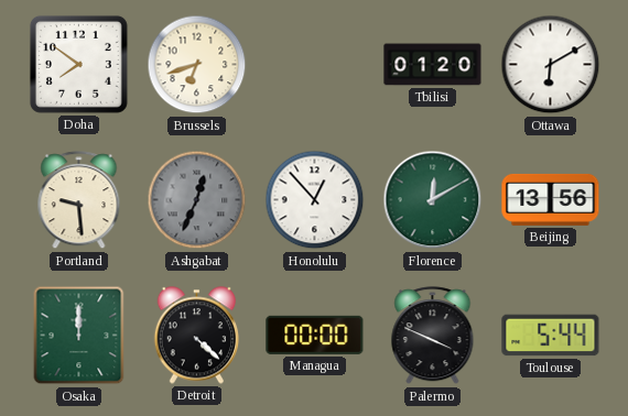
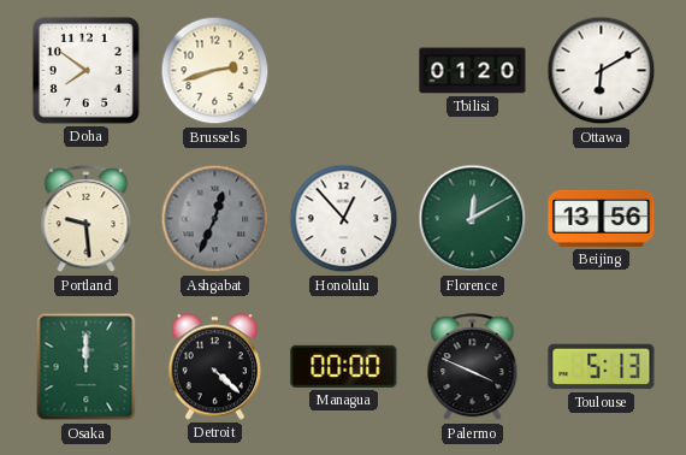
Brussels: 6:42 -> 2:42
Toulouse: 5:44 -> 5:13
